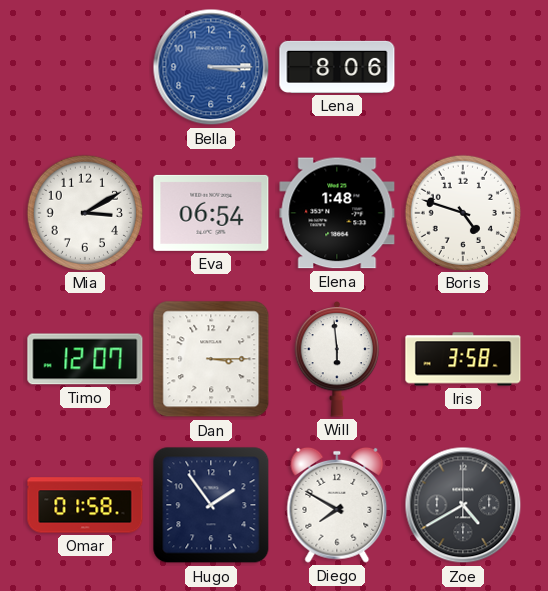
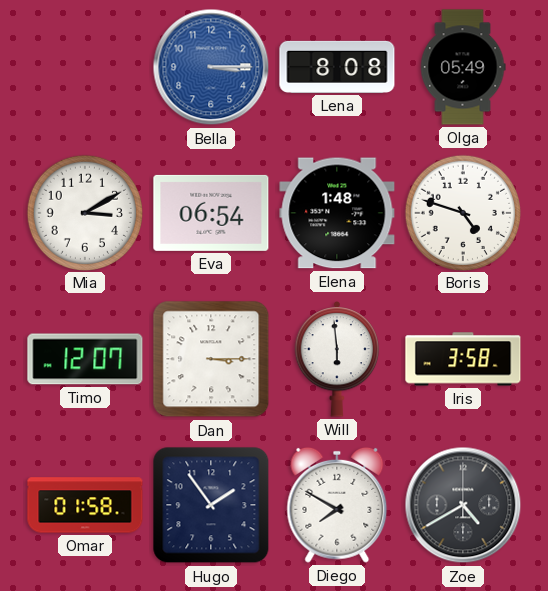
Lena: 8:06 -> 8:08
Olga: none -> 05:49
